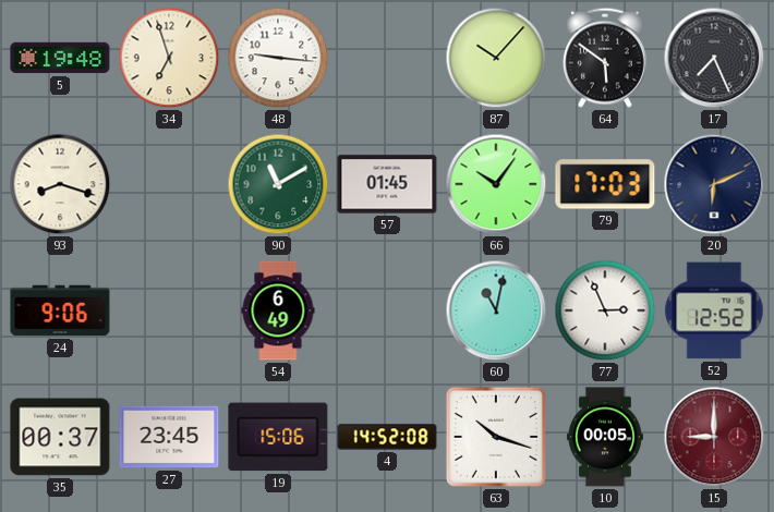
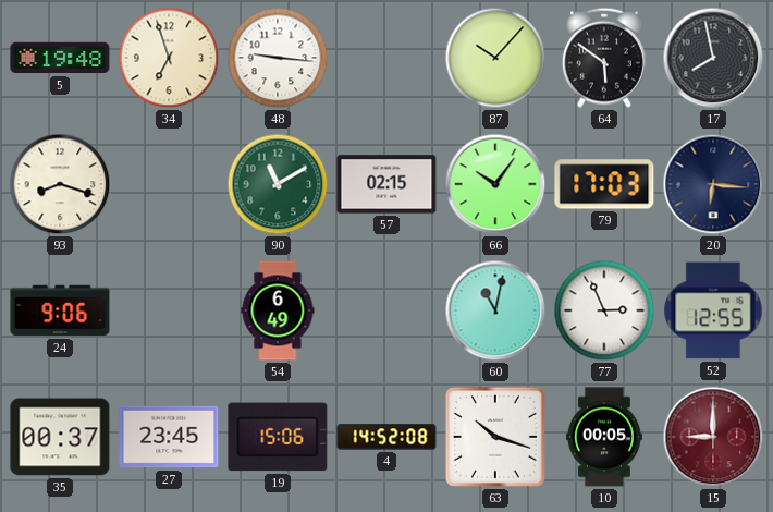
17: 7:26 -> 7:58
57: 01:45 -> 02:15
20: 6:11 -> 6:16
52: 12:52 -> 12:55
